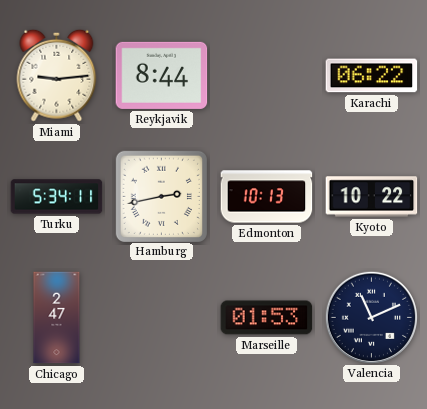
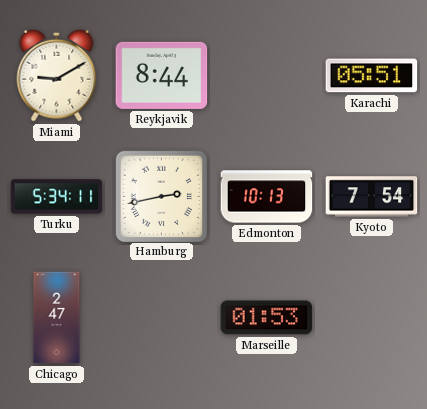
Miami: 9:14 -> 9:10
Karachi: 06:22 -> 05:51
Kyoto: 10:22 -> 7:54
Valencia: 11:11 -> none
